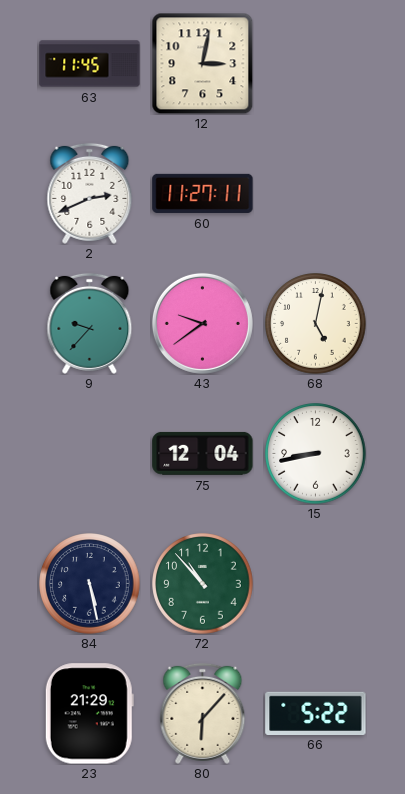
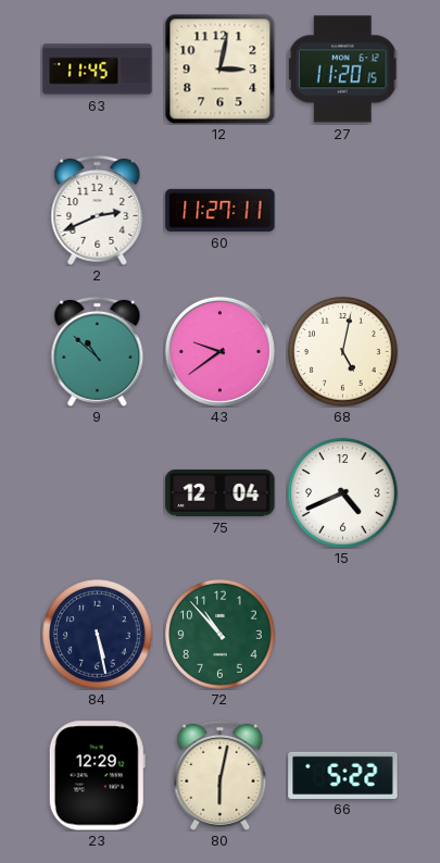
27: none -> 11:20
9: 9:37 -> 10:52
15: 8:43 -> 4:41
23: 21:29 -> 12:29
80: 6:07 -> 6:02
